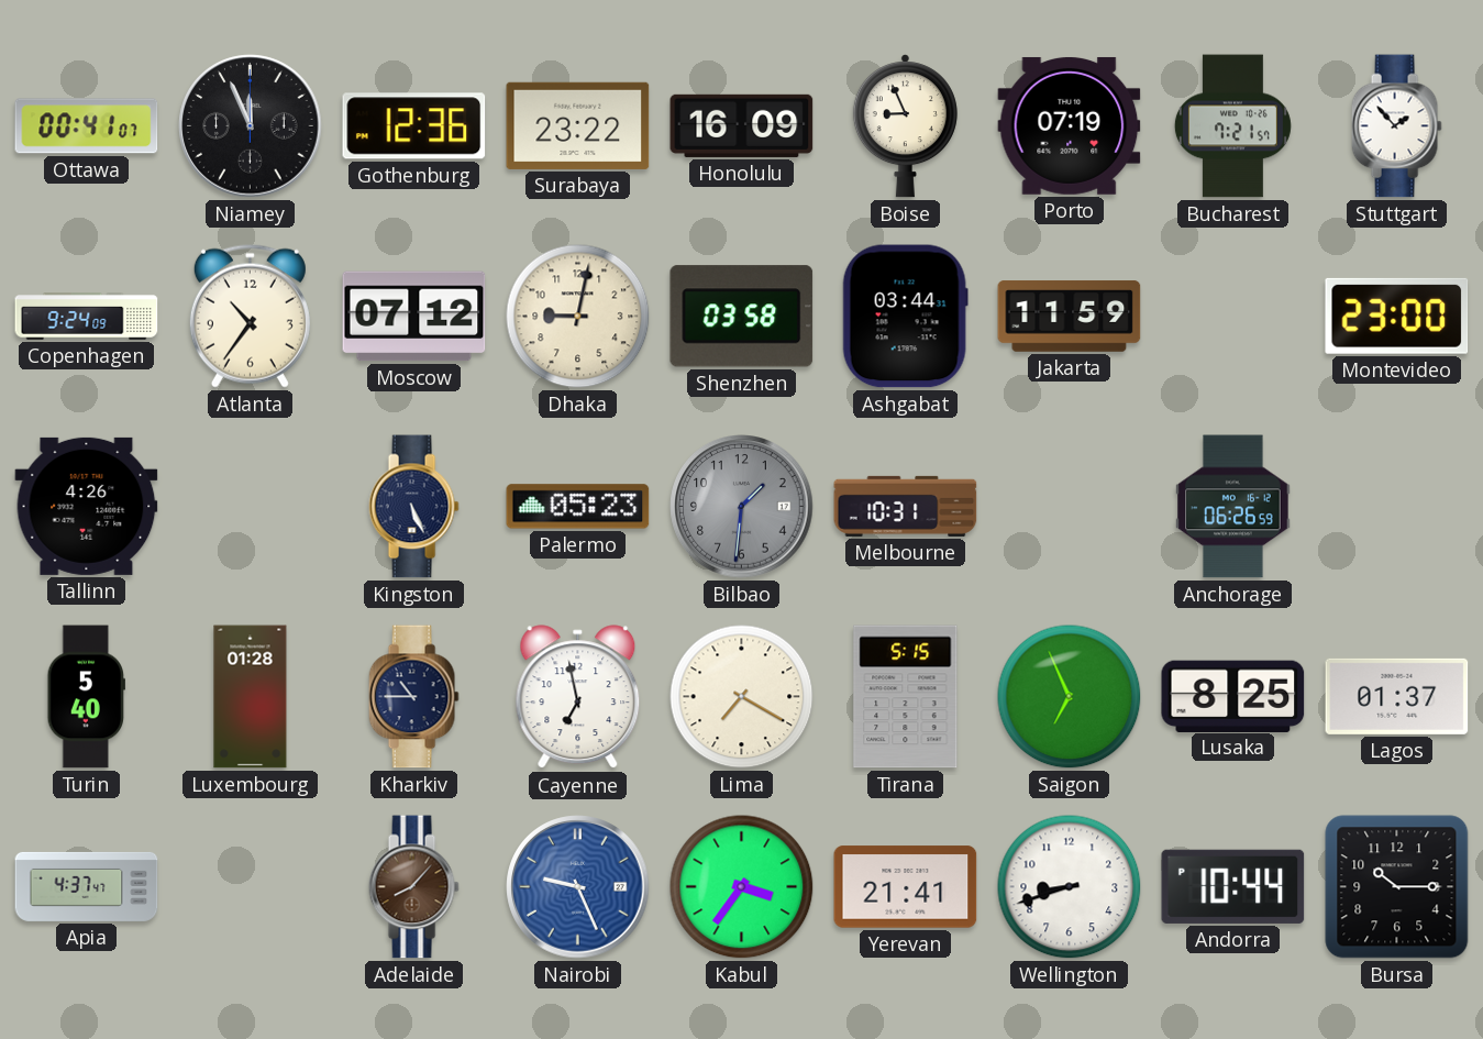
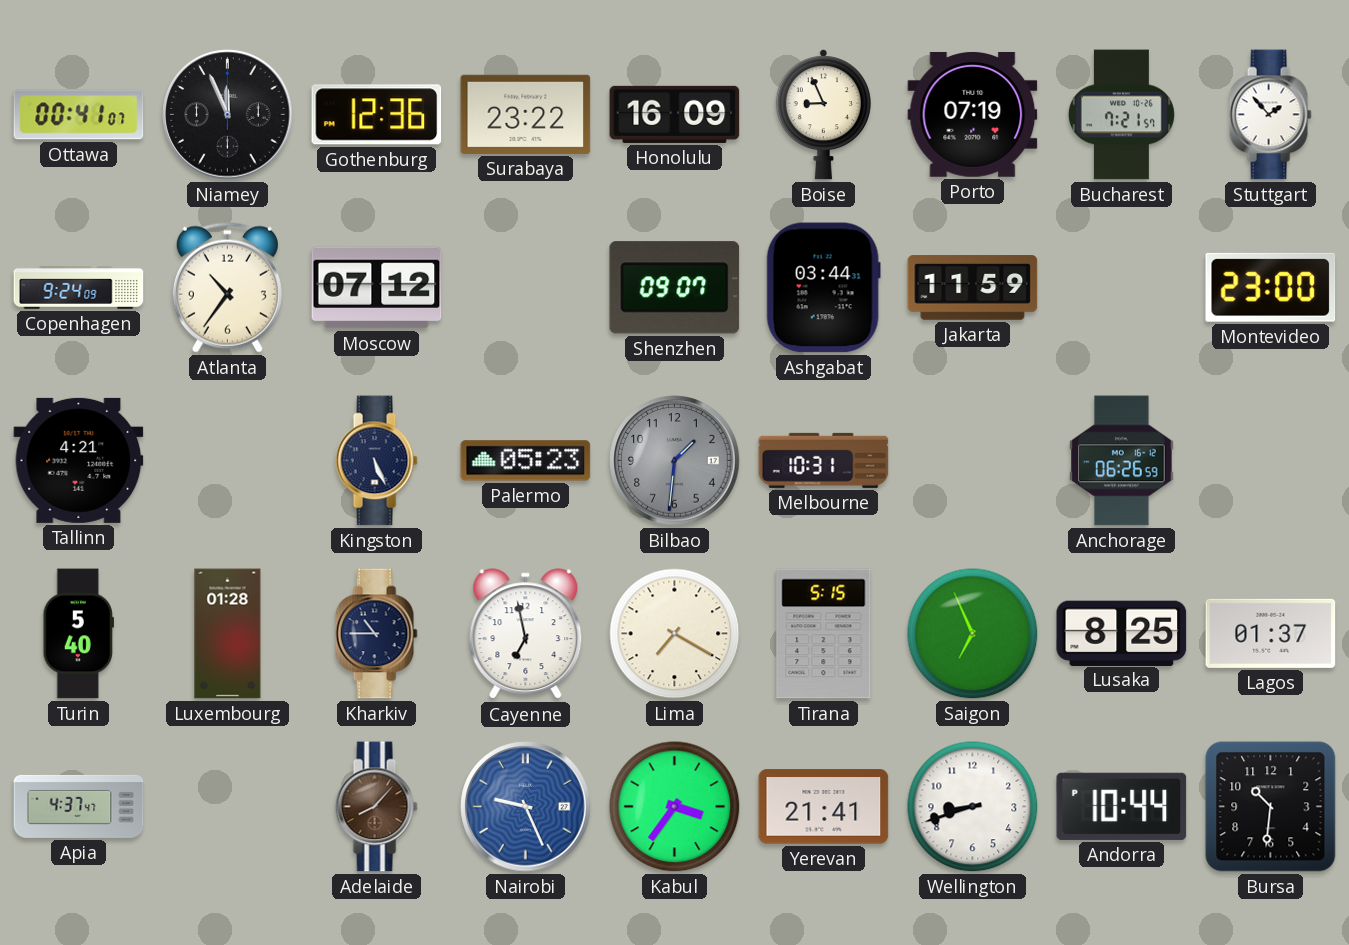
Dhaka: 9:02 -> none
Shenzhen: 03:58 -> 09:07
Tallinn: 4:26 -> 4:21
Bursa: 10:15 -> 10:31
